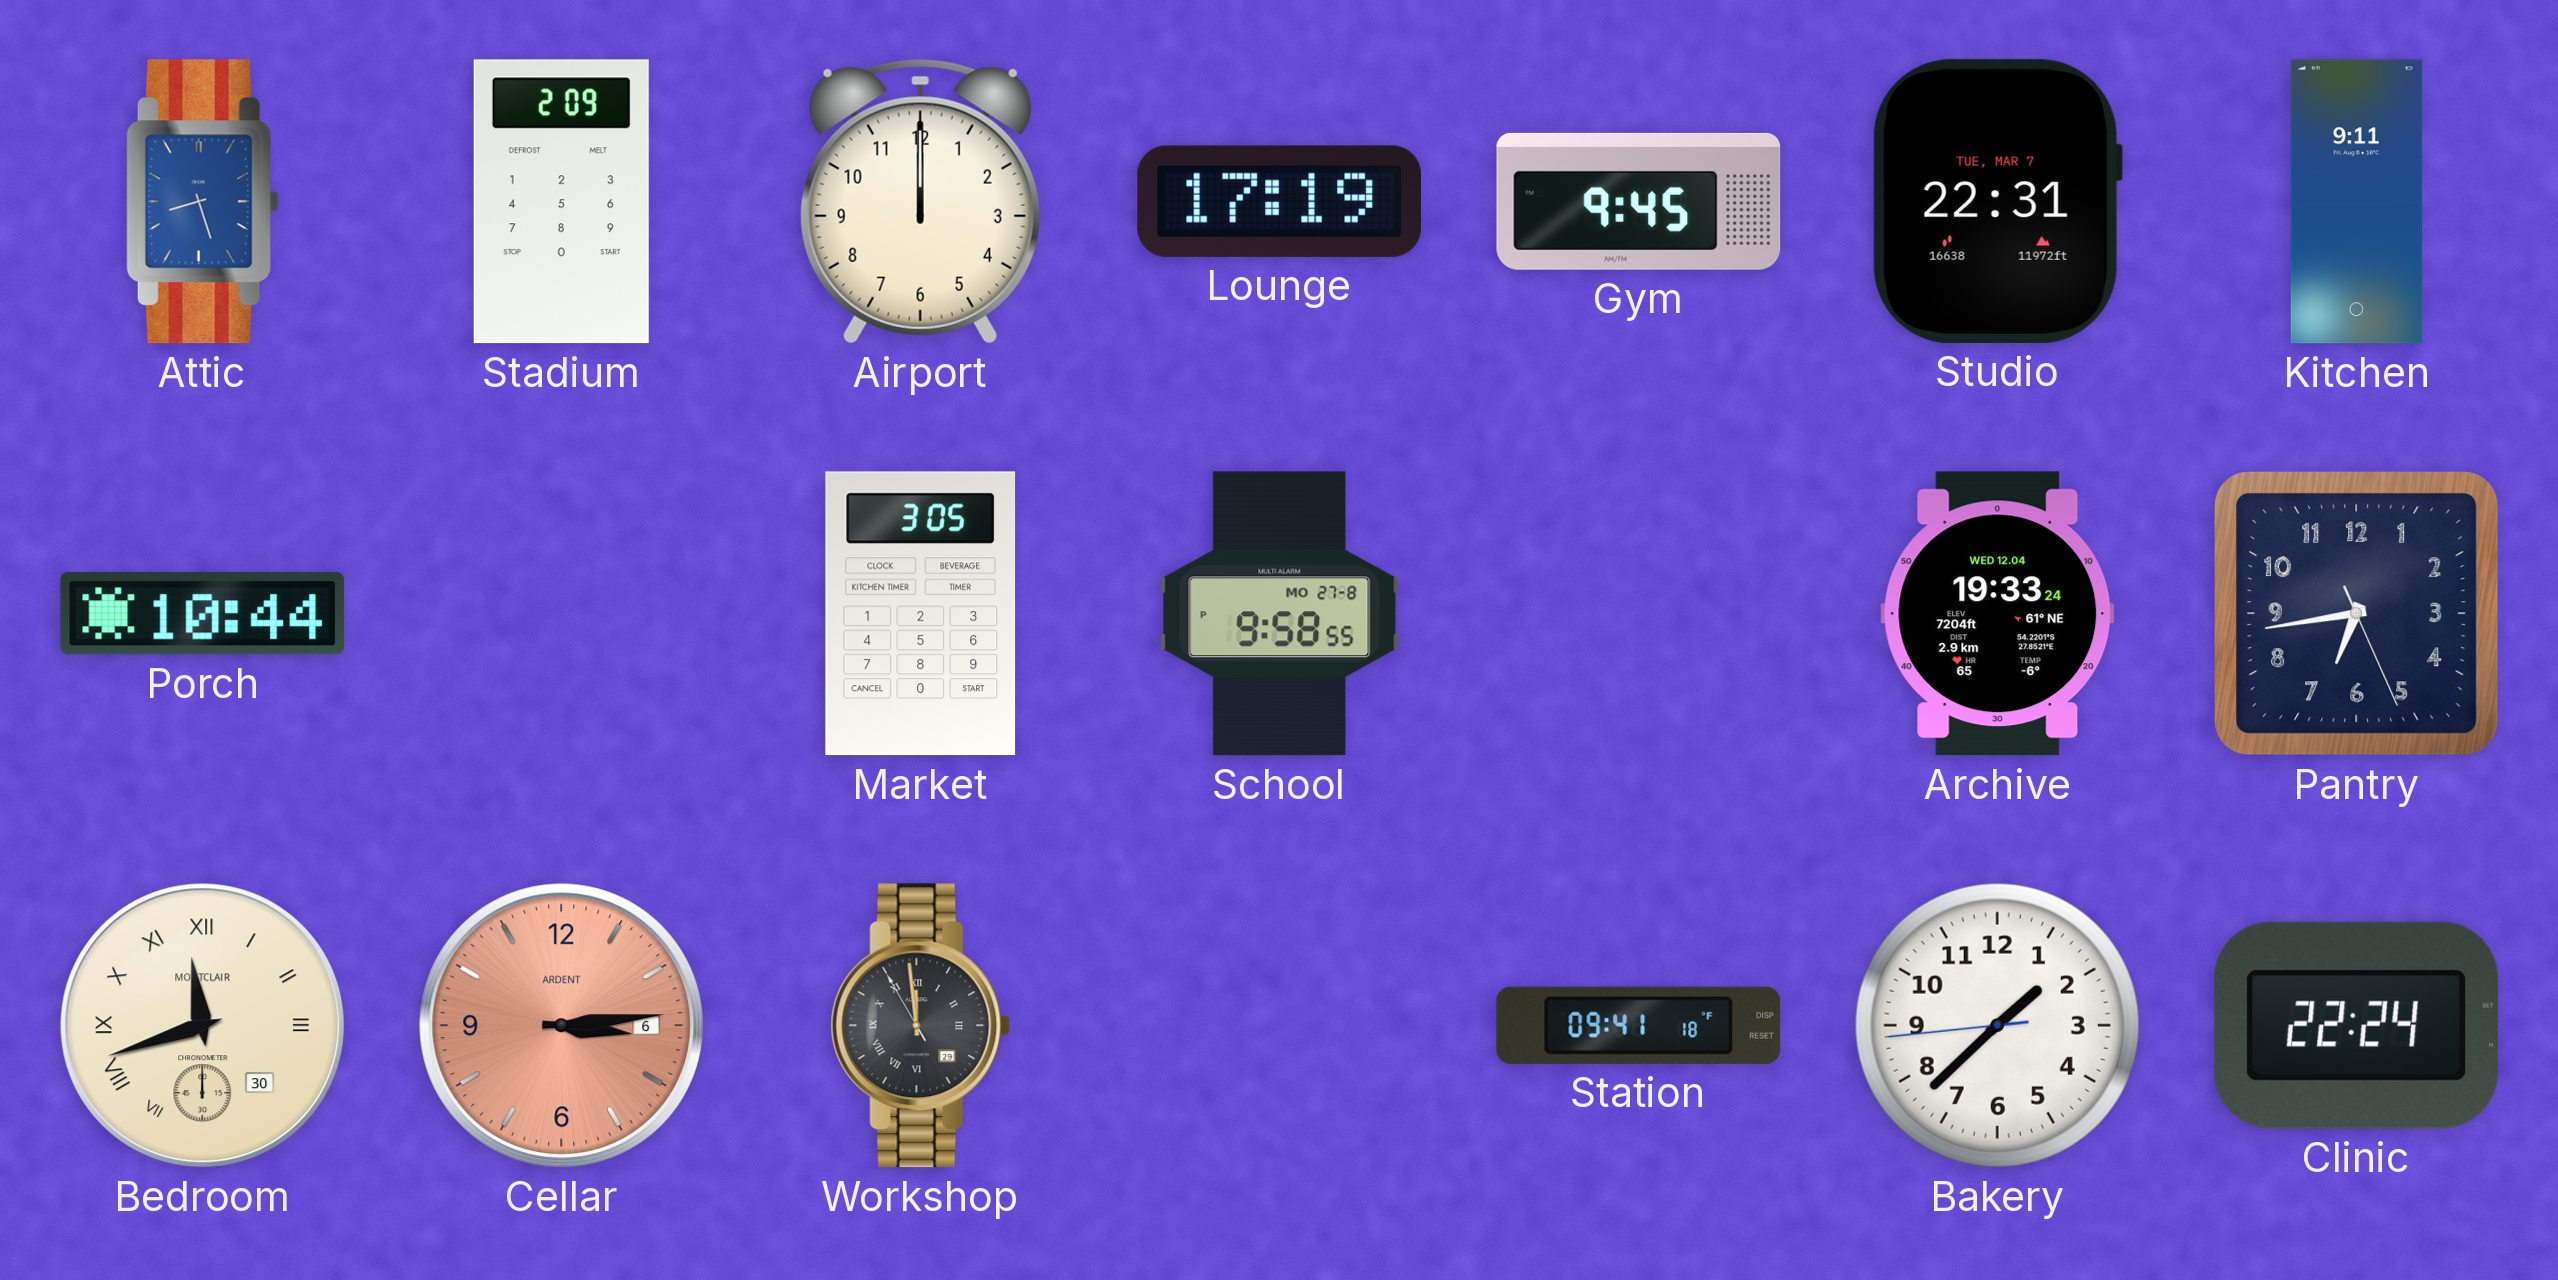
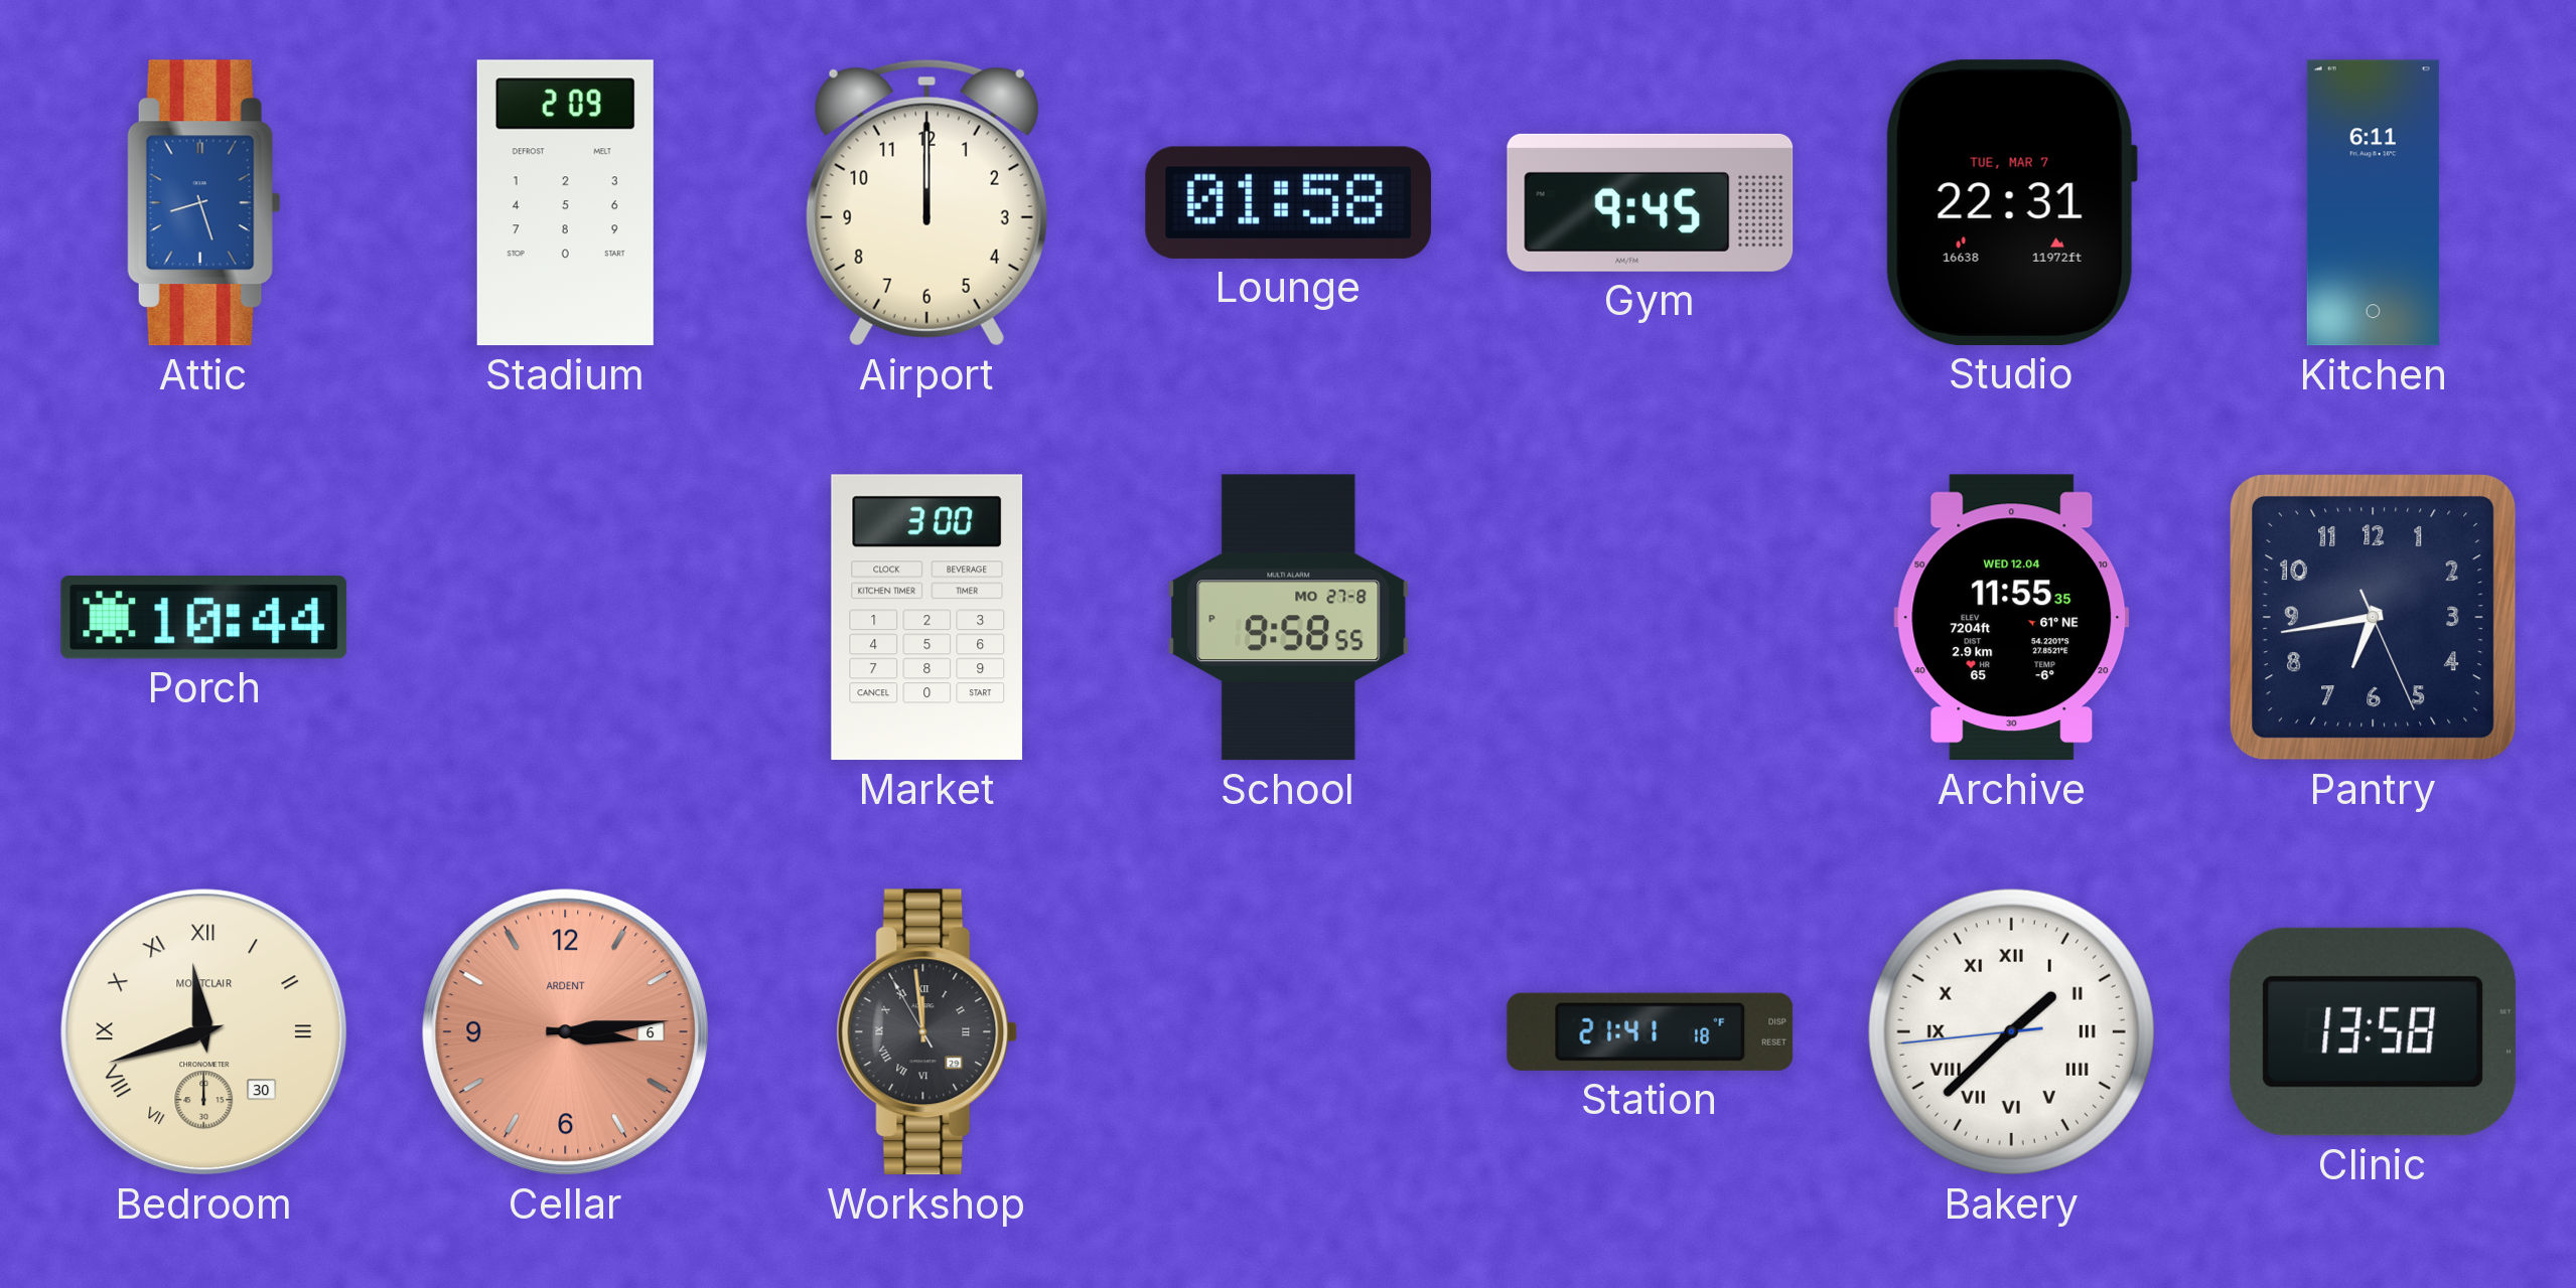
Lounge: 17:19 -> 01:58
Kitchen: 9:11 -> 6:11
Market: 3:05 -> 3:00
Archive: 19:33 -> 11:55
Station: 09:41 -> 21:41
Bakery numerals: Arabic -> Roman
Clinic: 22:24 -> 13:58
